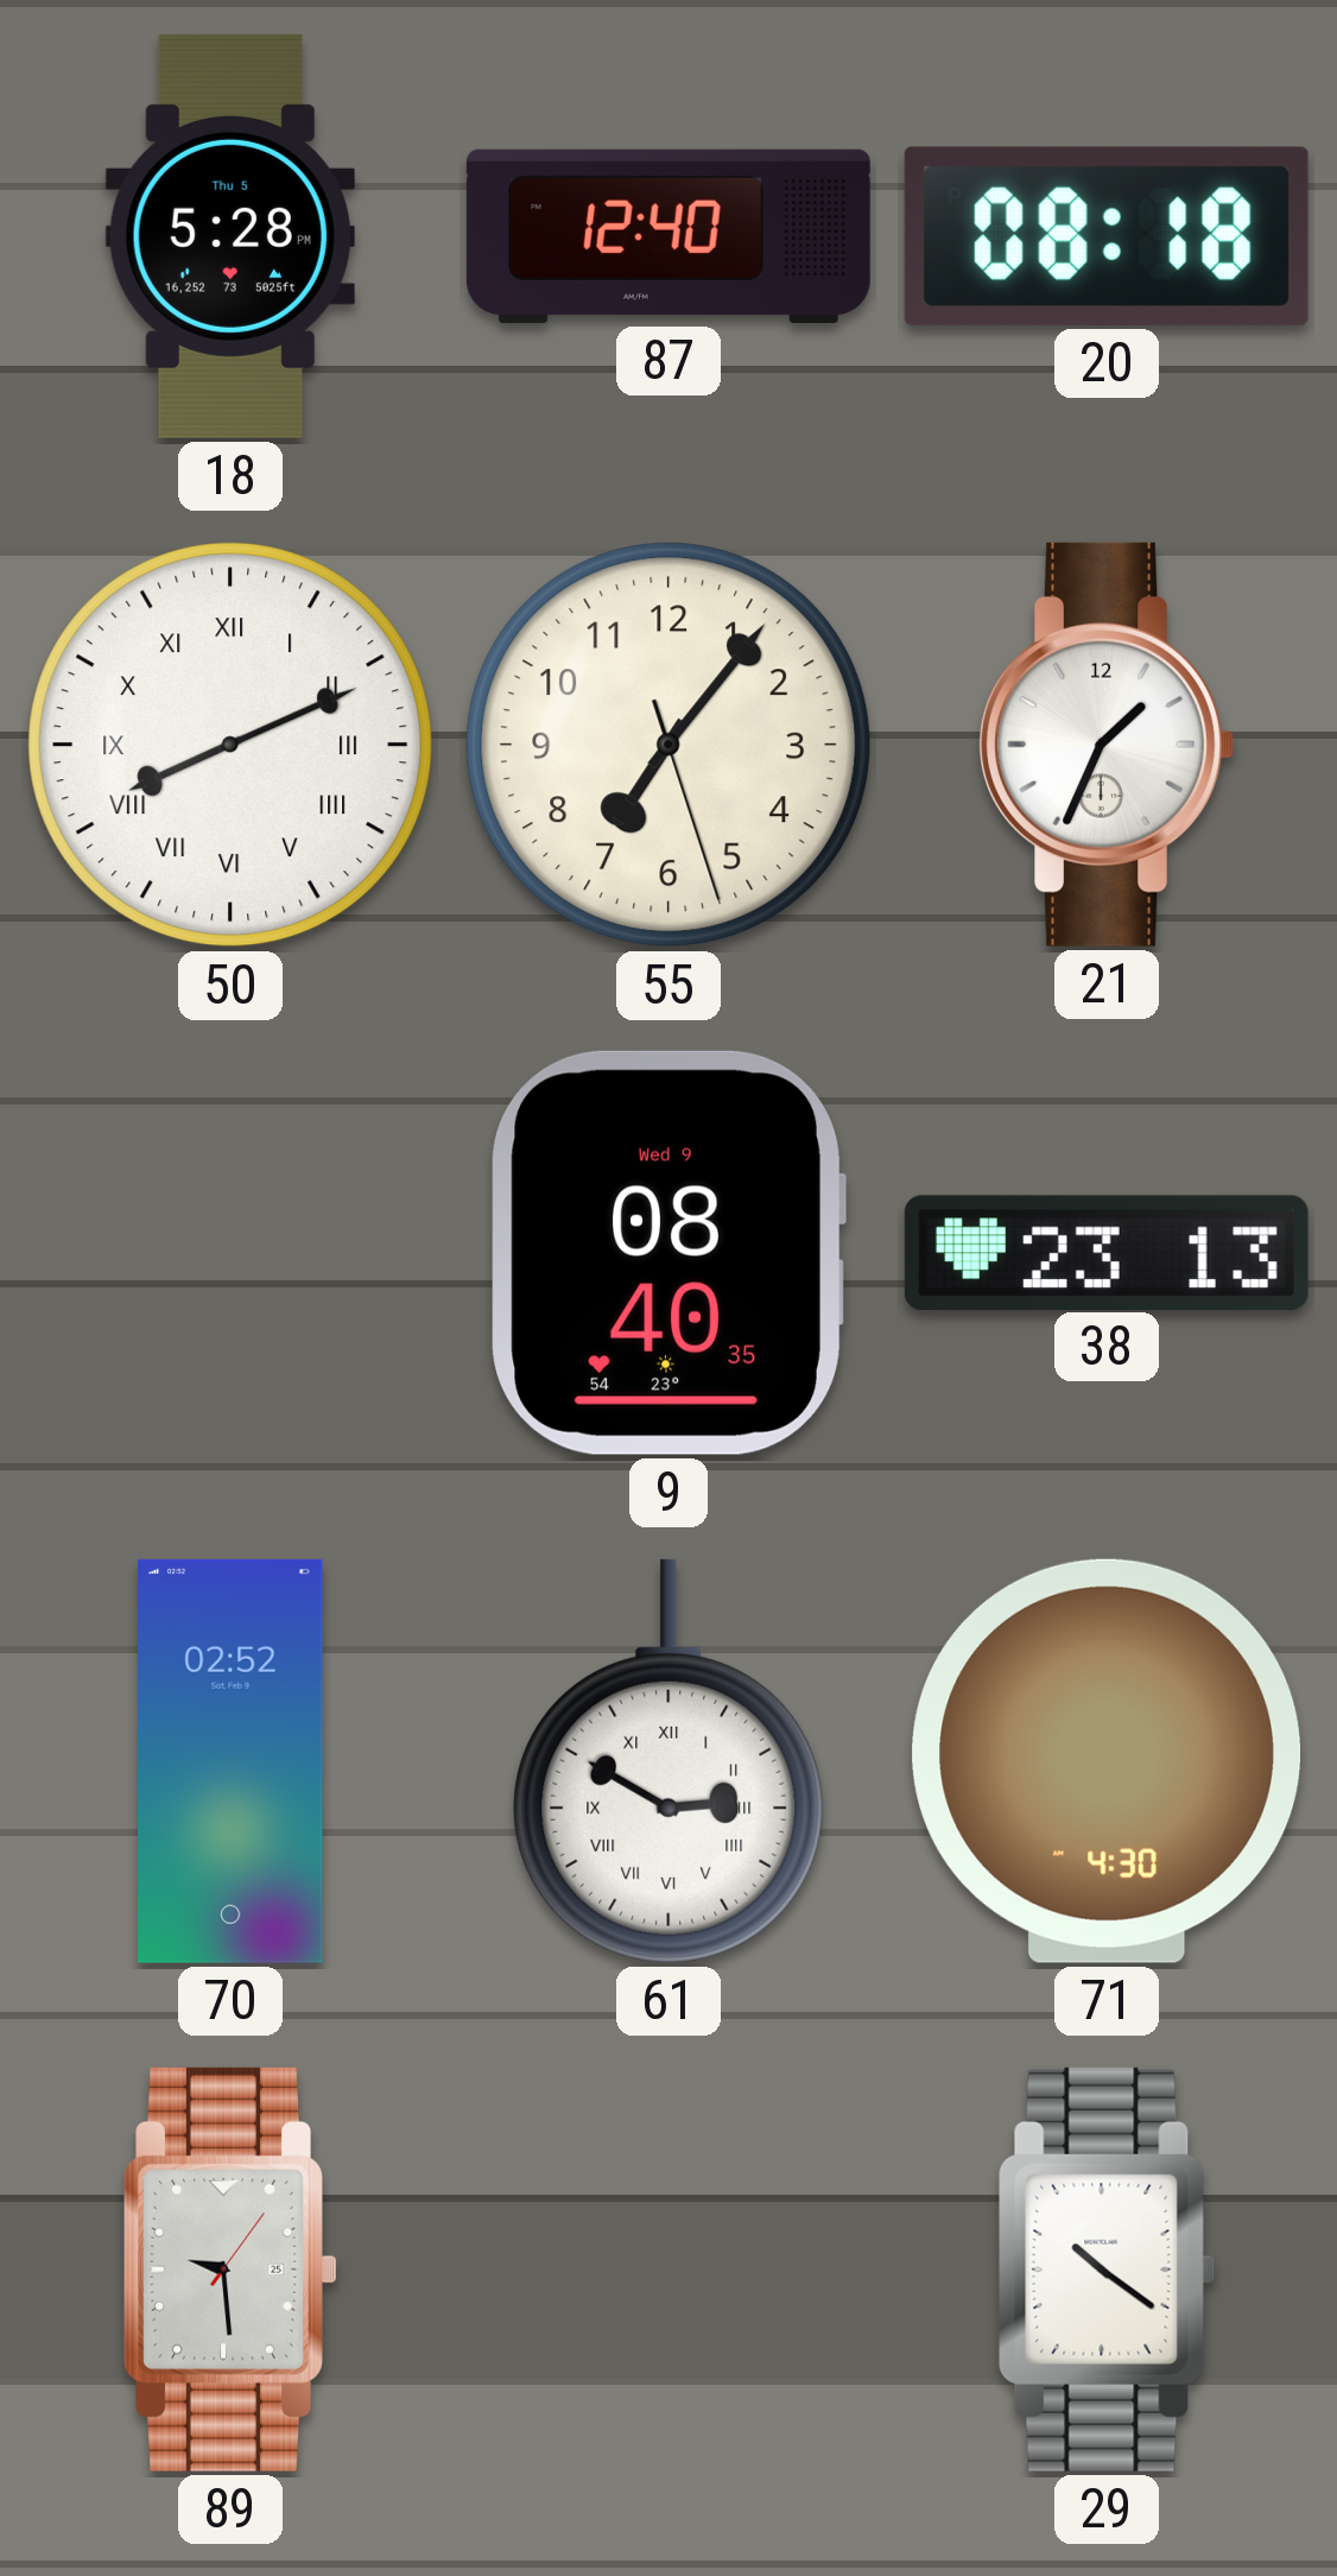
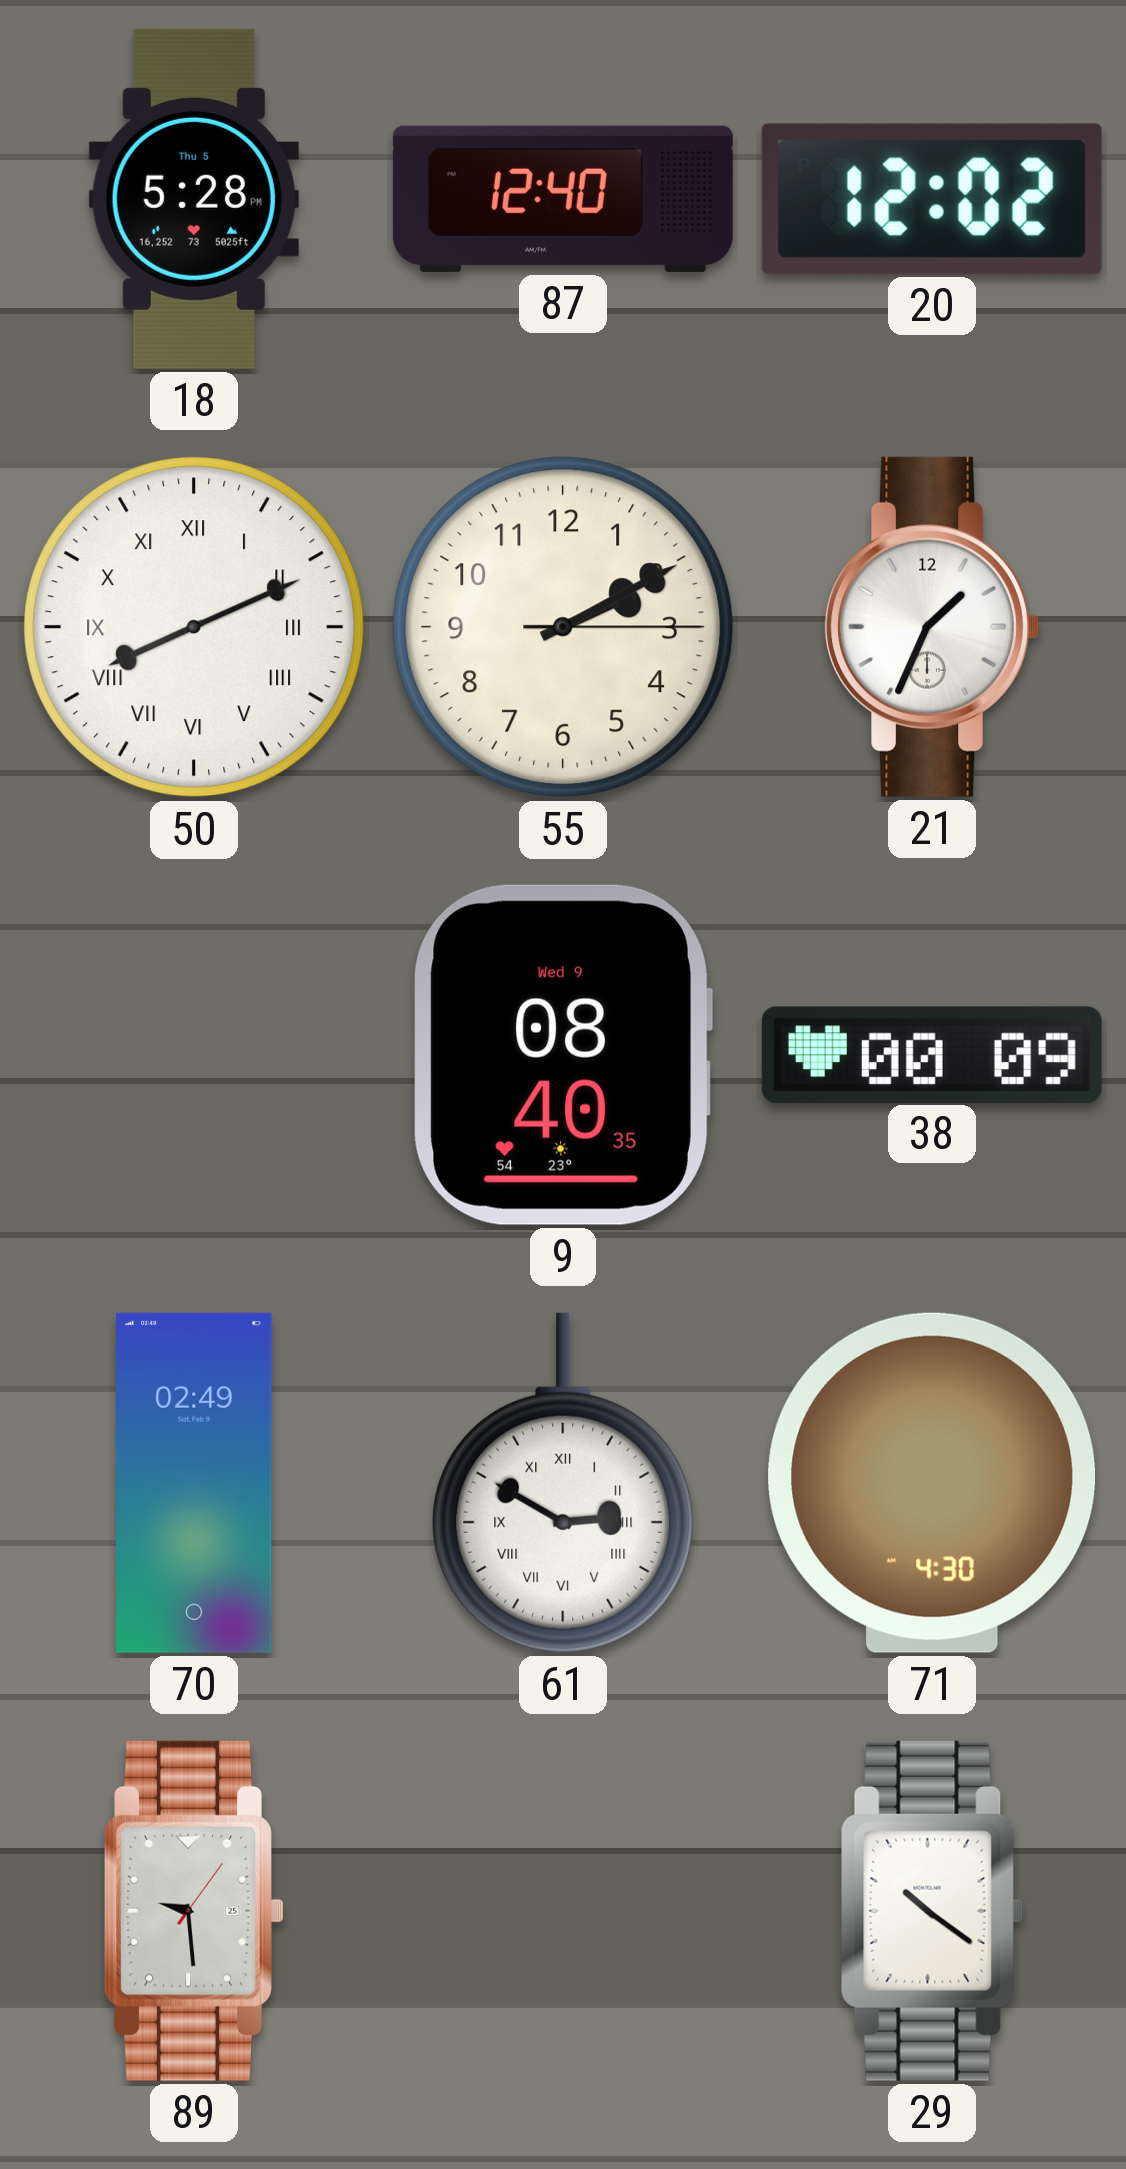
20: 08:18 -> 12:02
55: 7:06 -> 2:10
38: 23:13 -> 00:09
70: 02:52 -> 02:49
